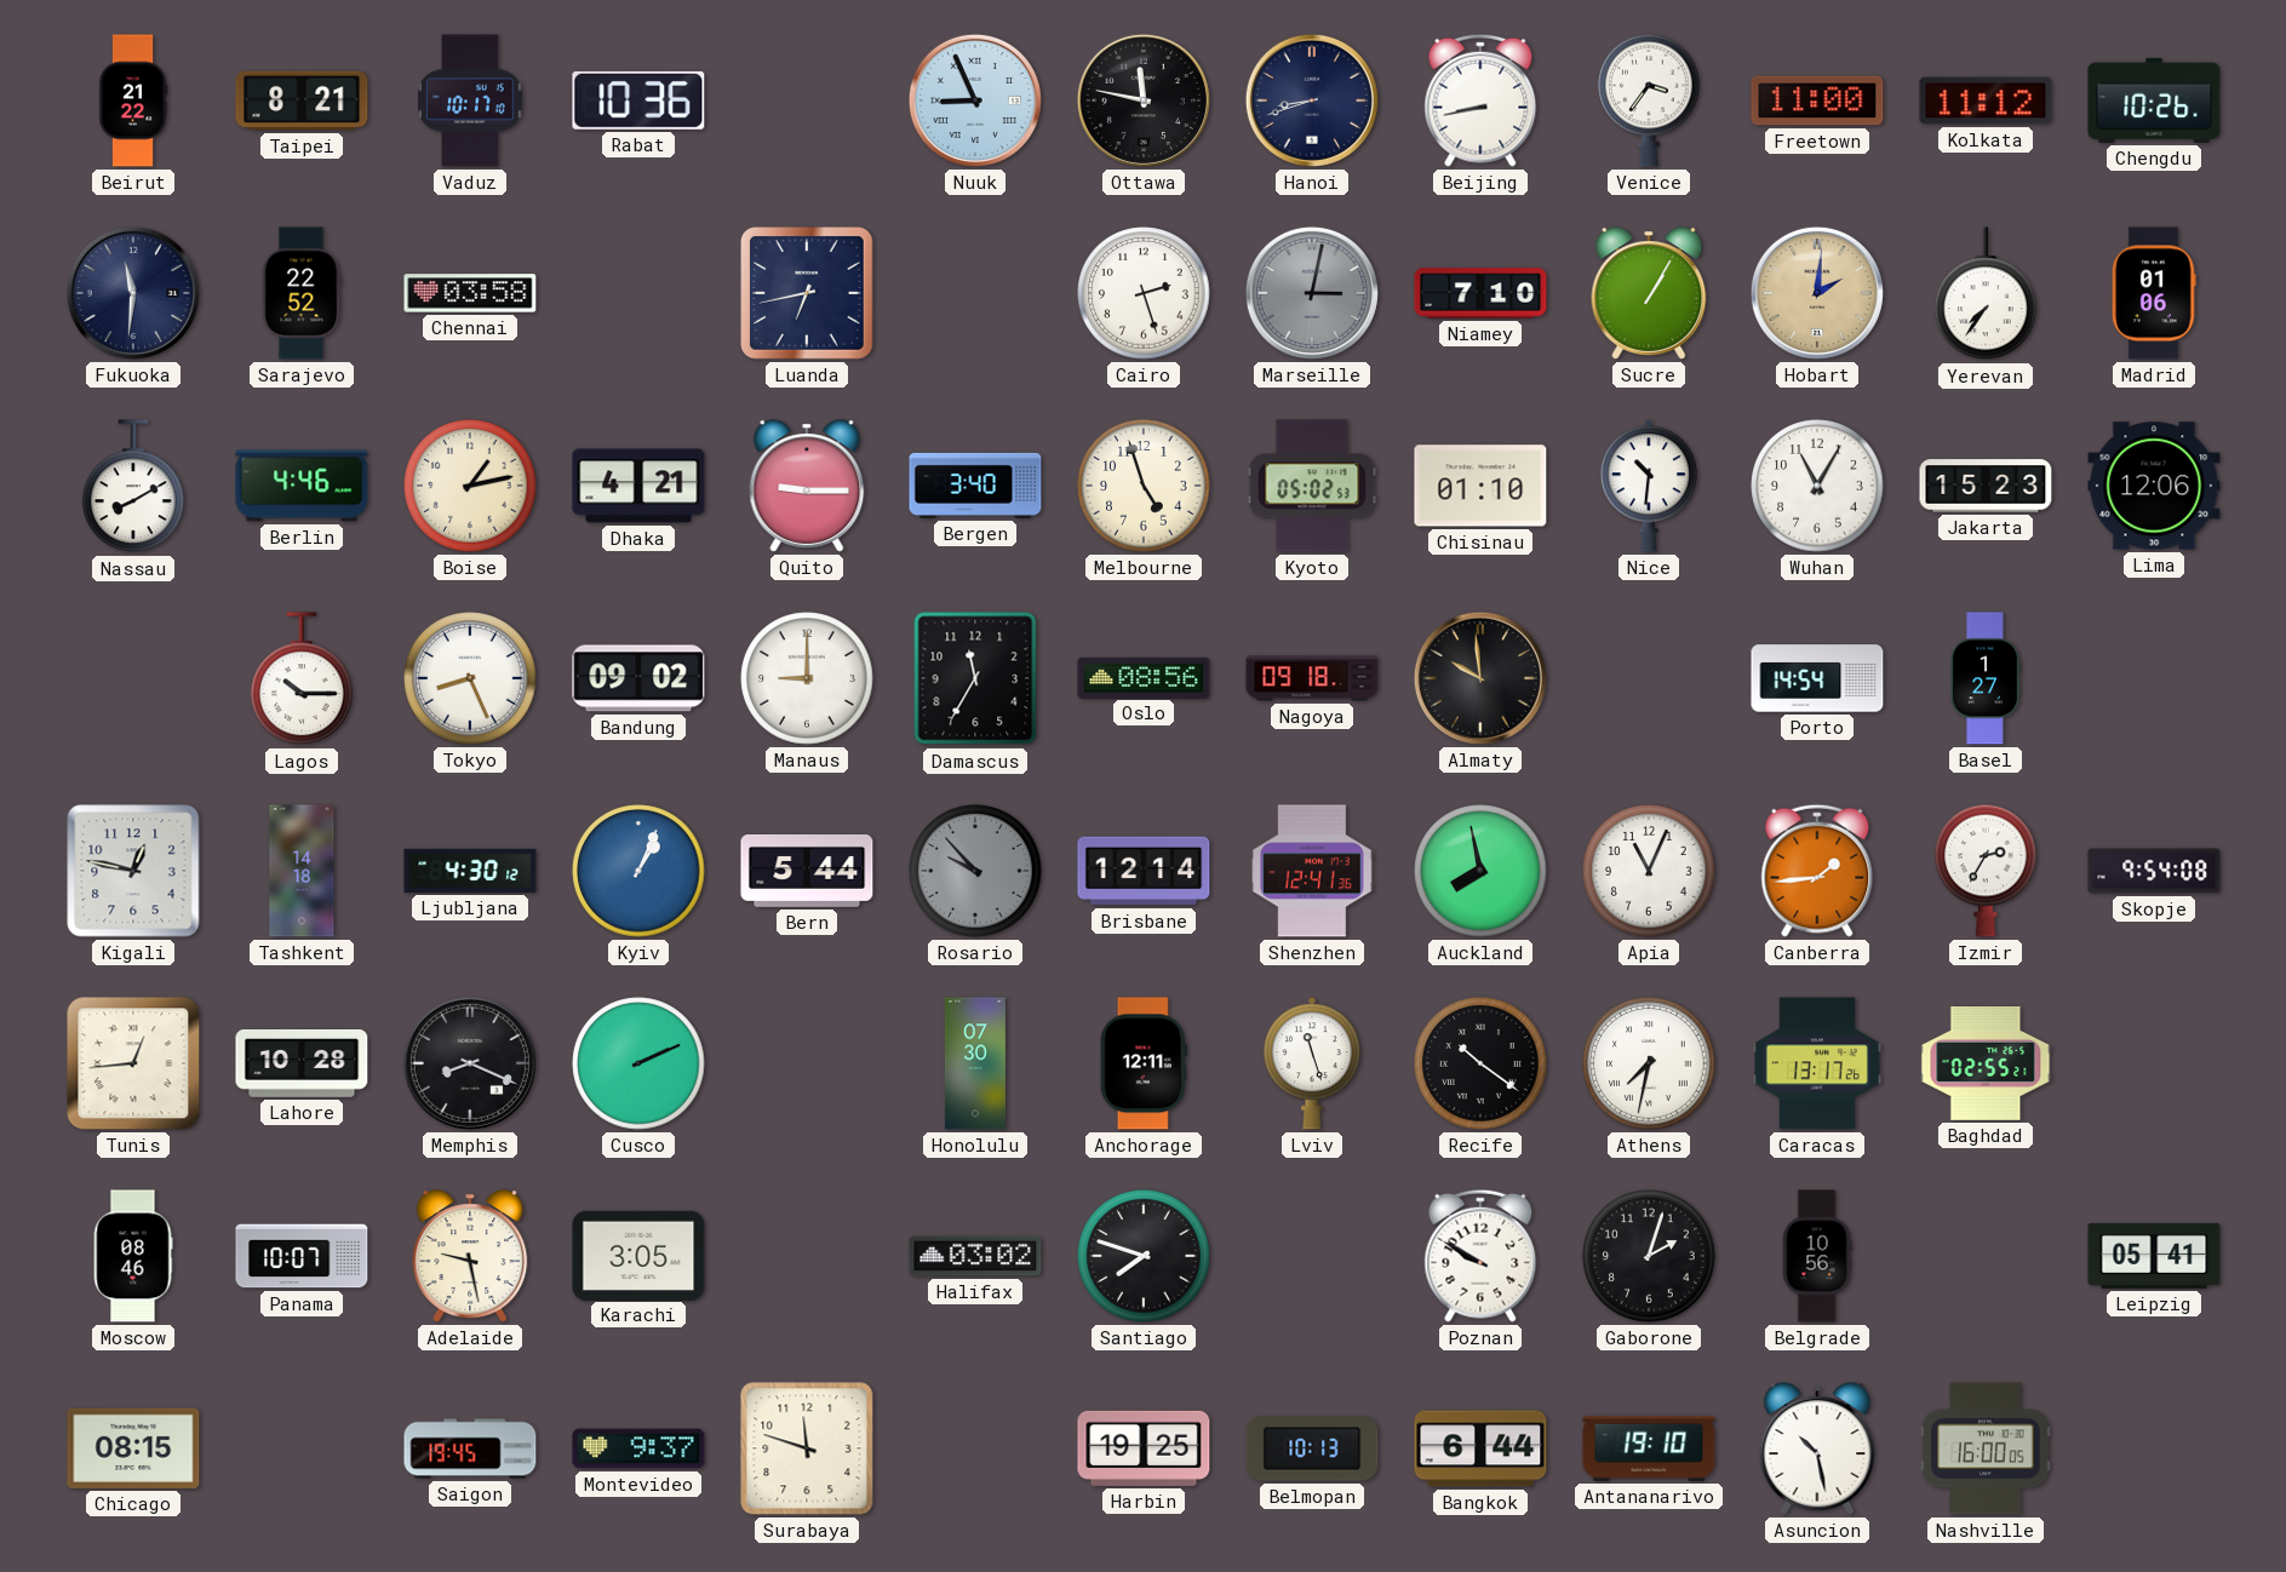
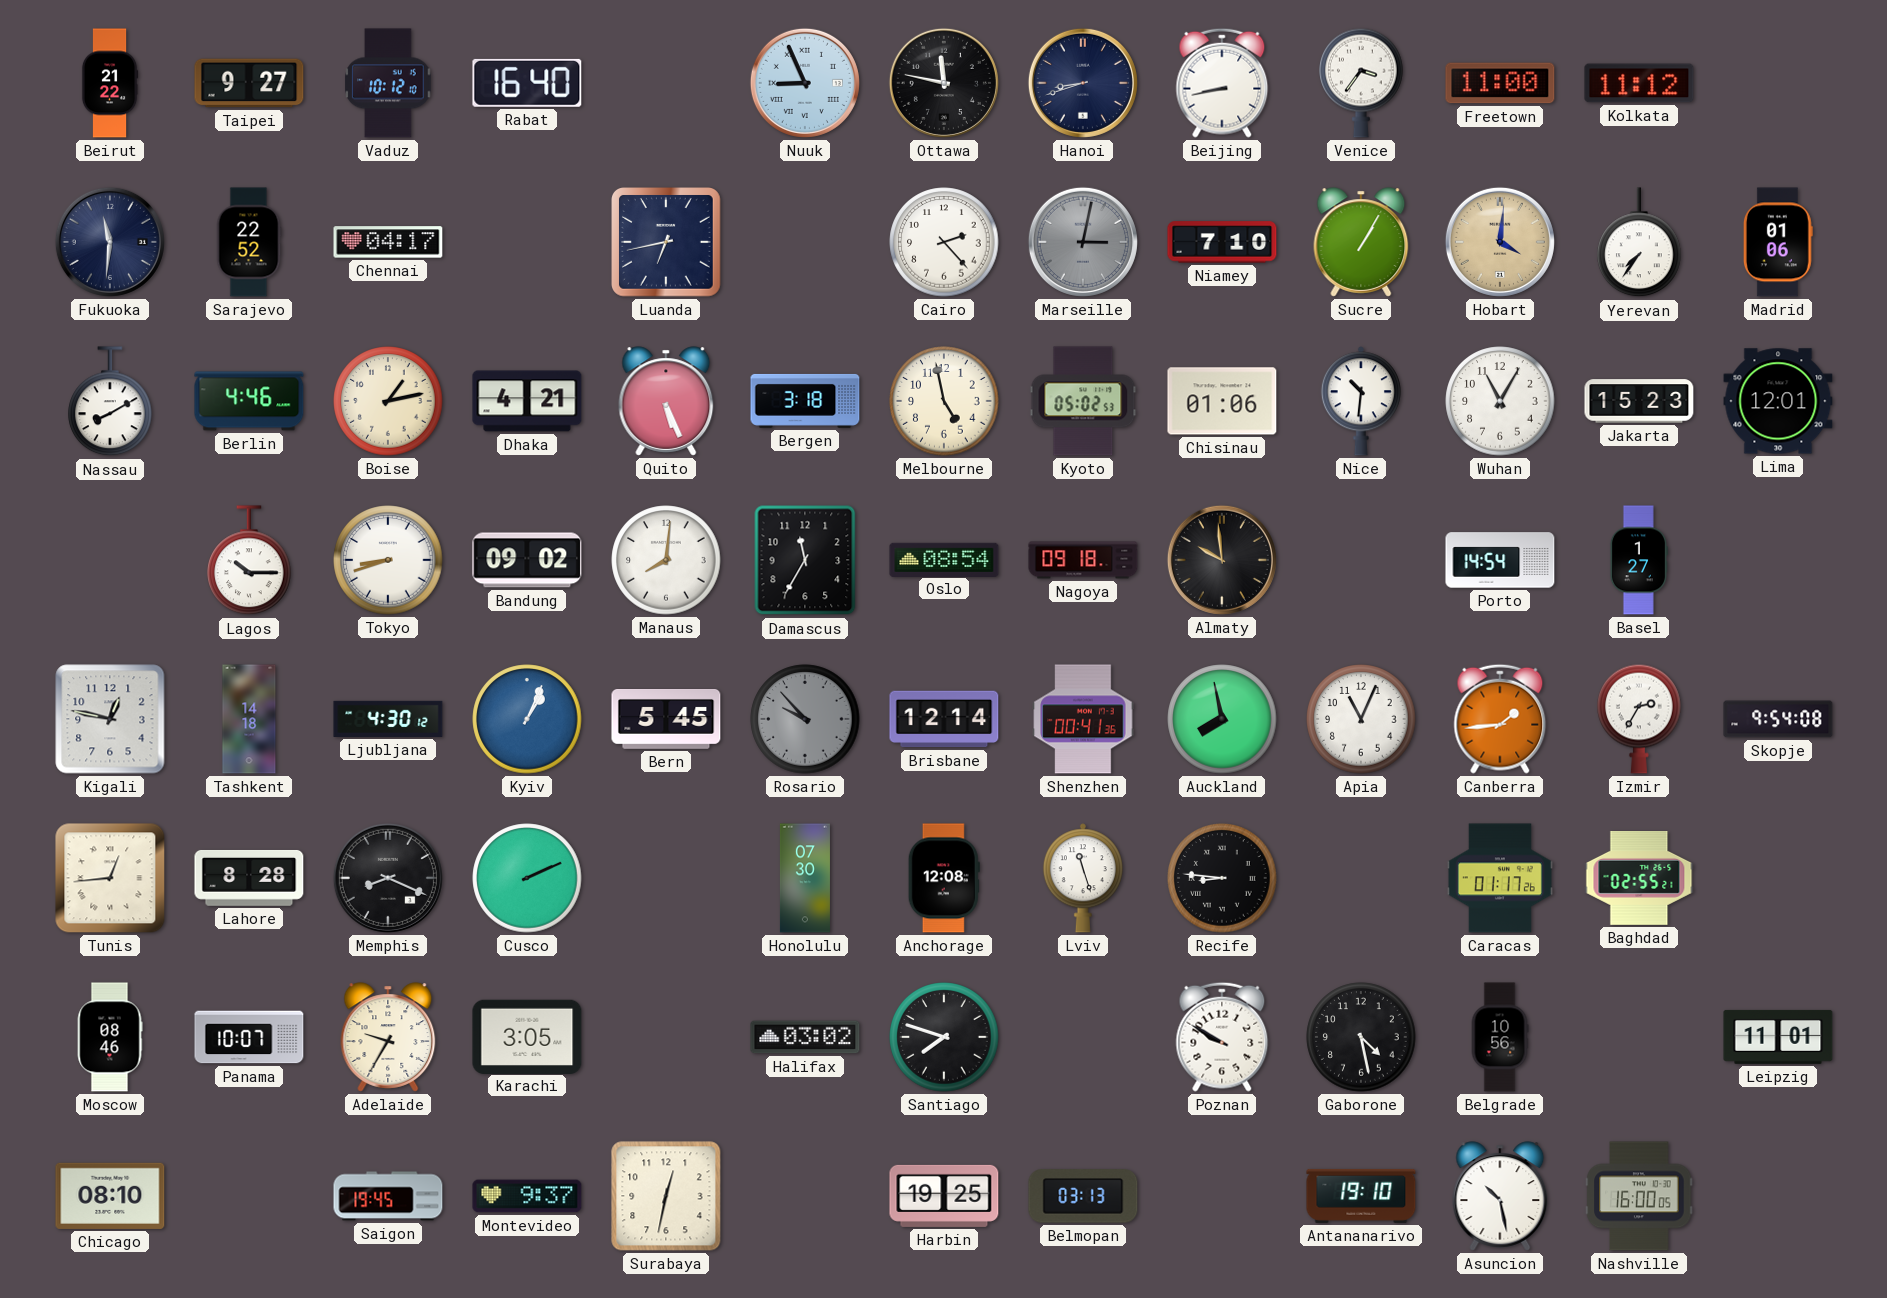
Taipei: 8:21 -> 9:27
Vaduz: 10:17 -> 10:12
Rabat: 10:36 -> 16:40
Chengdu: 10:26 -> none
Chennai: 03:58 -> 04:17
Cairo: 2:27 -> 2:23
Hobart: 2:01 -> 4:01
Quito: 9:15 -> 5:26
Bergen: 3:40 -> 3:18
Melbourne: 4:57 -> 4:58
Chisinau: 01:10 -> 01:06
Lima: 12:06 -> 12:01
Tokyo: 8:26 -> 8:42
Manaus: 9:00 -> 8:01
Oslo: 08:56 -> 08:54
Bern: 5:44 -> 5:45
Shenzhen: 12:41 -> 00:41
Lahore: 10:28 -> 8:28
Anchorage: 12:11 -> 12:08
Recife: 10:21 -> 8:46
Athens: 7:32 -> none
Caracas: 13:17 -> 01:17
Adelaide: 9:28 -> 9:35
Gaborone: 2:03 -> 4:28
Leipzig: 05:41 -> 11:01
Chicago: 08:15 -> 08:10
Surabaya: 11:48 -> 12:32
Belmopan: 10:13 -> 03:13
Bangkok: 6:44 -> none
